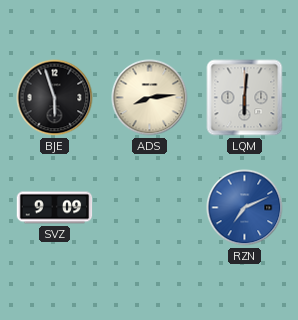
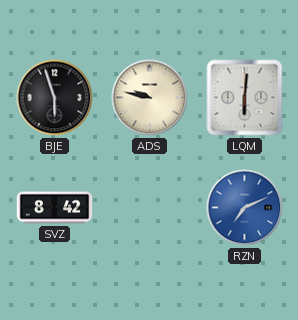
ADS: 8:14 -> 9:47
SVZ: 9:09 -> 8:42
